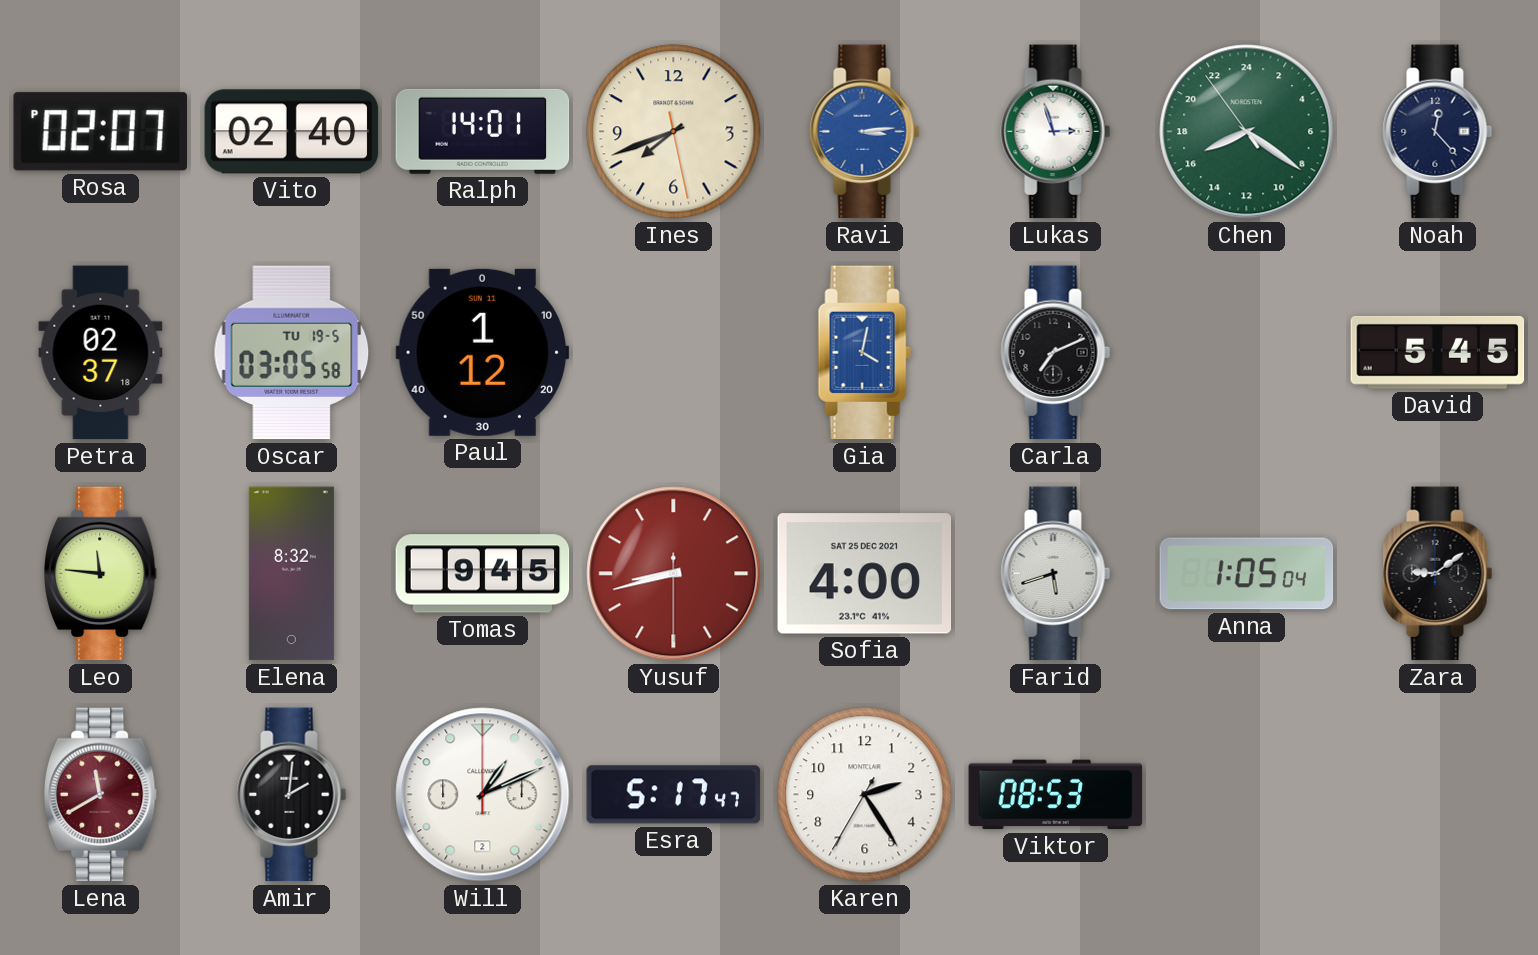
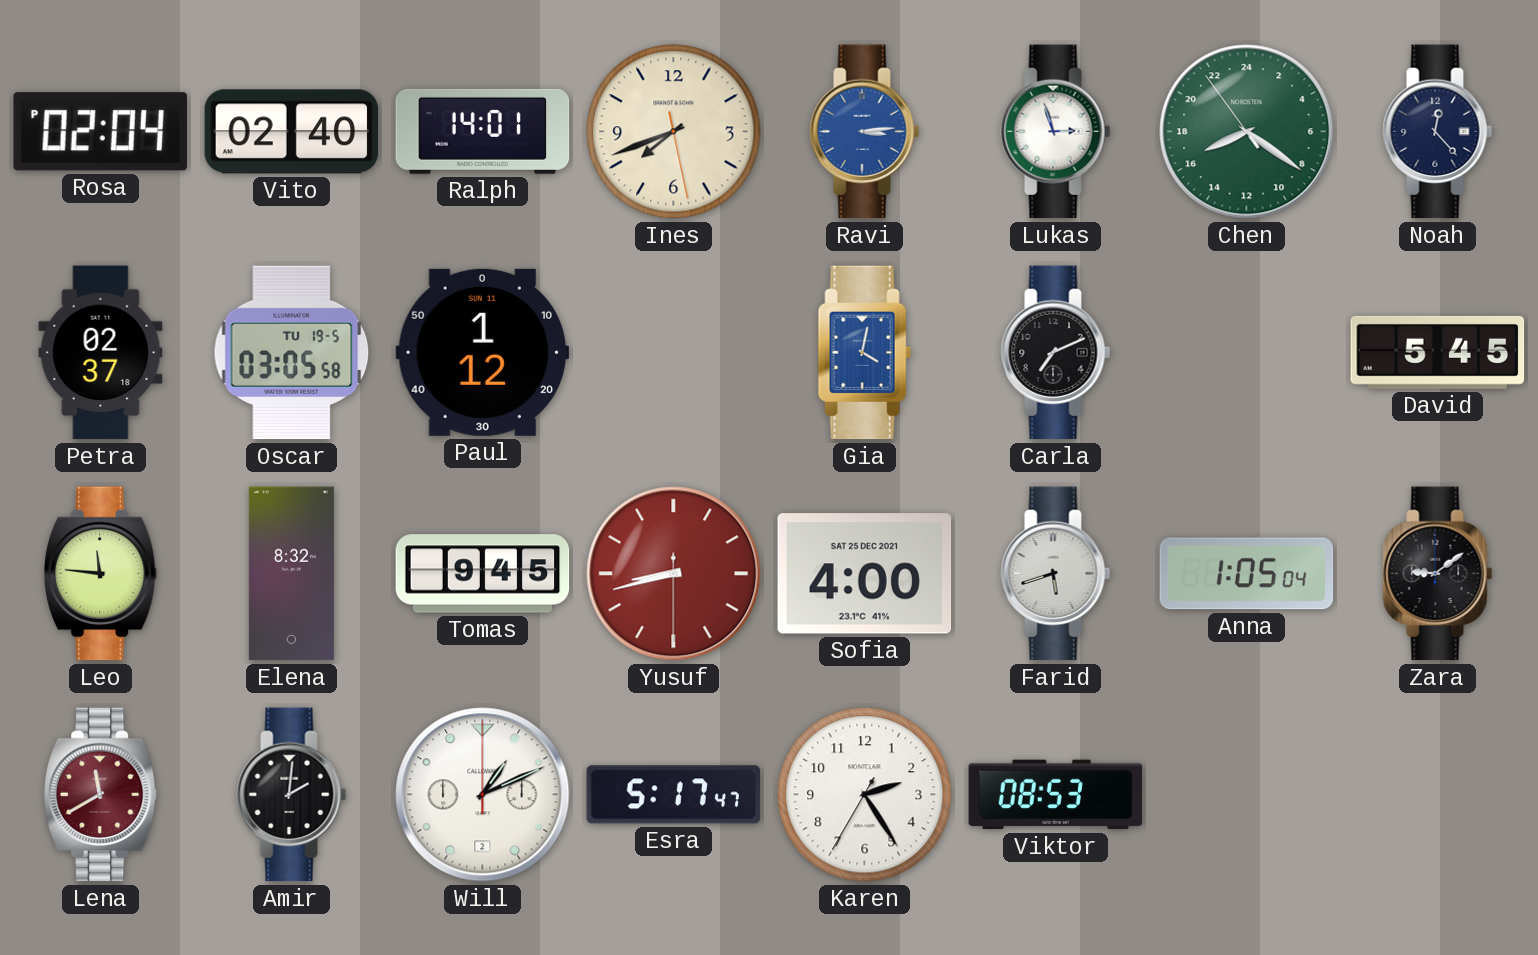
Rosa: 02:07 -> 02:04
